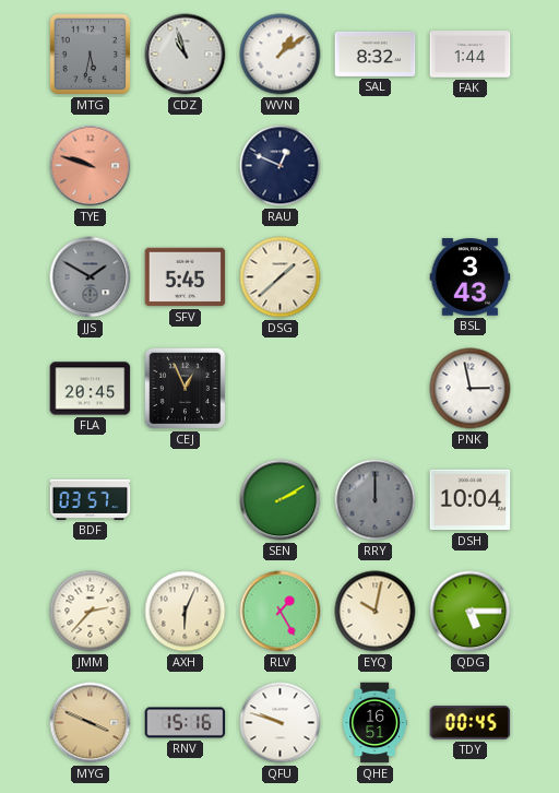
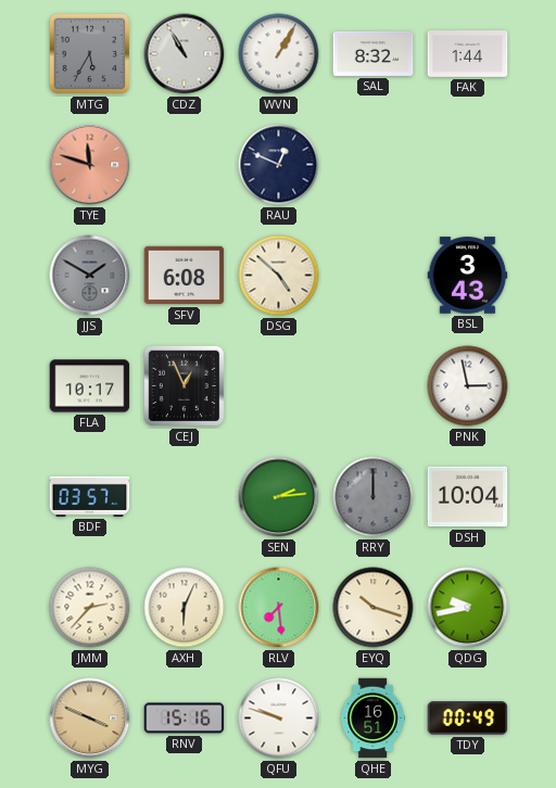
MTG: 5:32 -> 5:35
CDZ: 10:57 -> 10:55
WVN: 1:09 -> 1:05
TYE: 9:48 -> 11:48
SFV: 5:45 -> 6:08
DSG: 1:38 -> 4:52
FLA: 20:45 -> 10:17
SEN: 2:10 -> 2:14
RLV: 1:25 -> 7:29
EYQ: 10:02 -> 10:18
QDG: 5:15 -> 9:43
TDY: 00:45 -> 00:49
